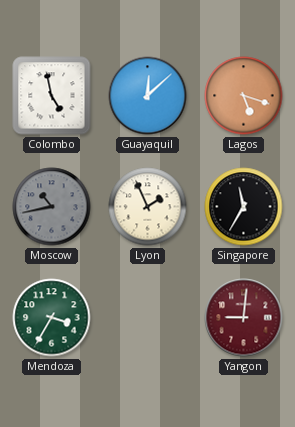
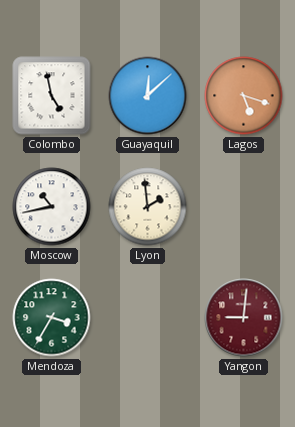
Moscow dial: grey -> white
Lyon: 1:56 -> 1:59
Singapore: 11:35 -> none
